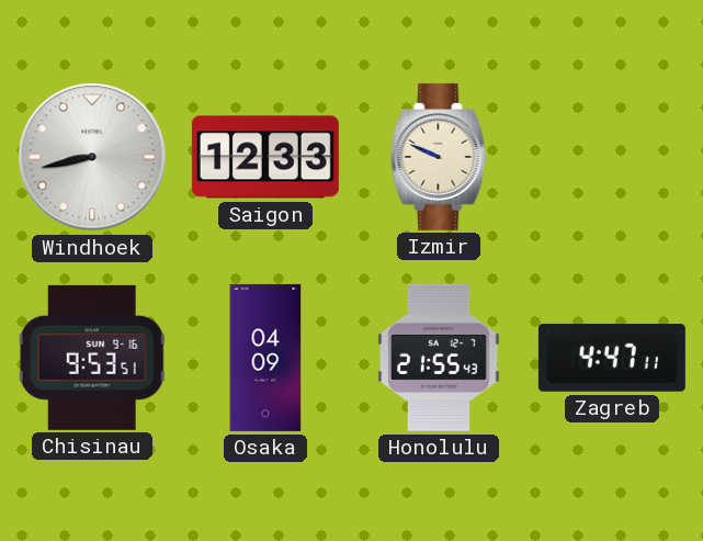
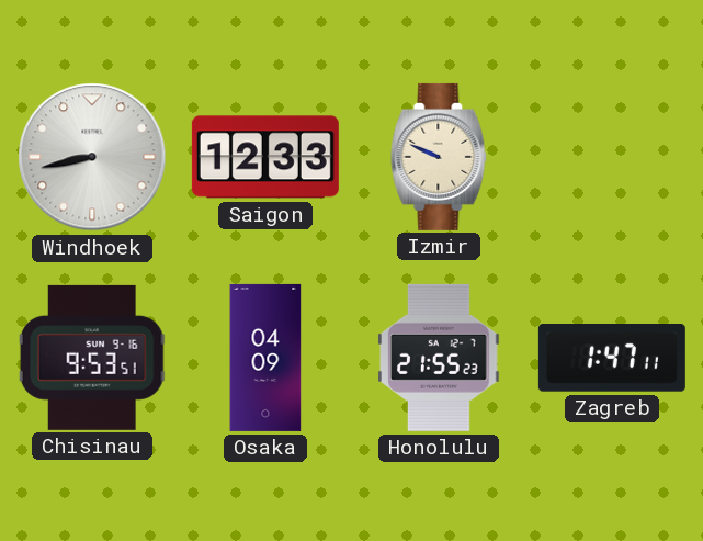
Honolulu: 21:55:43 -> 21:55:23
Zagreb: 4:47 -> 1:47
